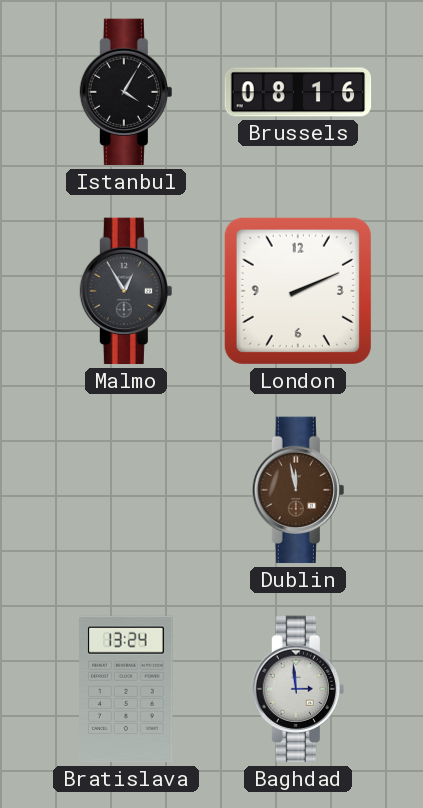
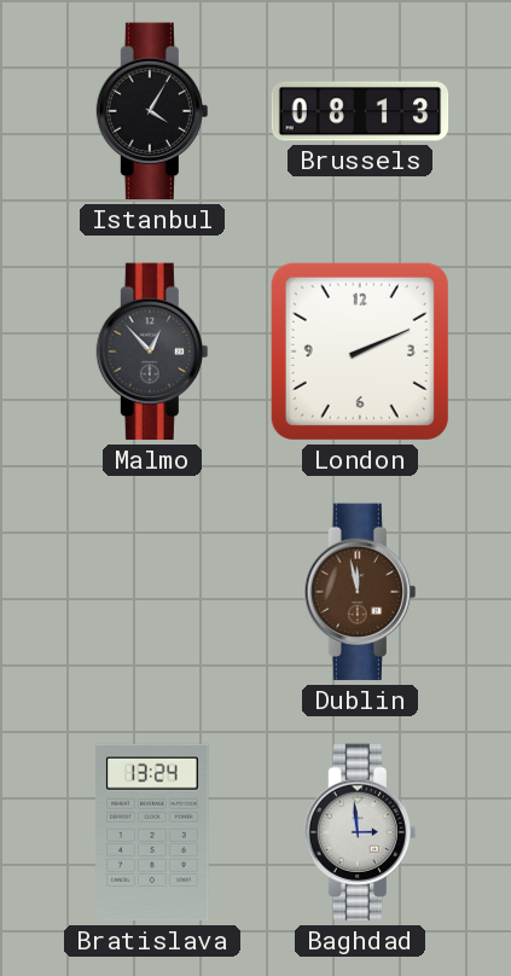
Brussels: 08:16 -> 08:13
Malmo: 12:55 -> 12:53
